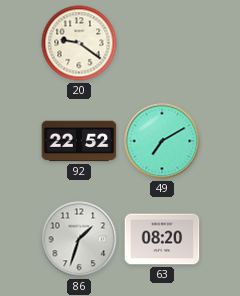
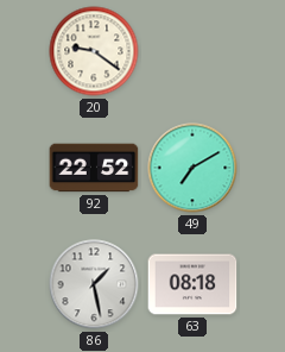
86: 1:33 -> 1:28
63: 08:20 -> 08:18
